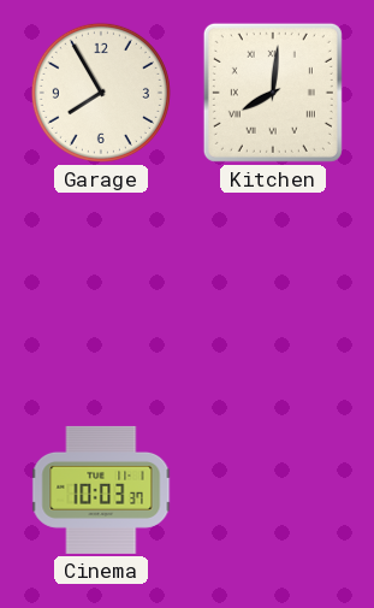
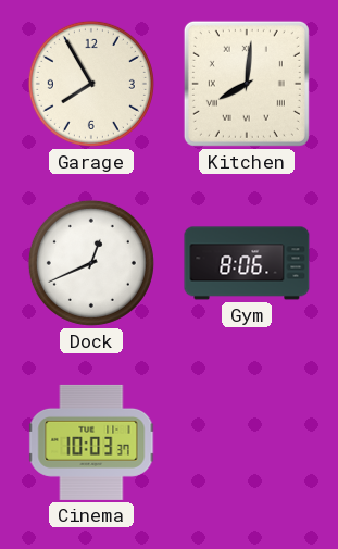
Dock: none -> 12:41
Gym: none -> 8:06
